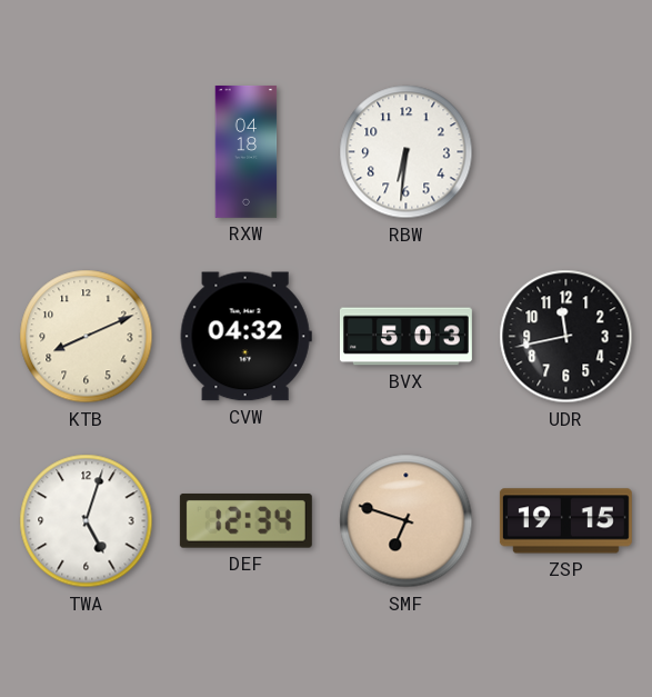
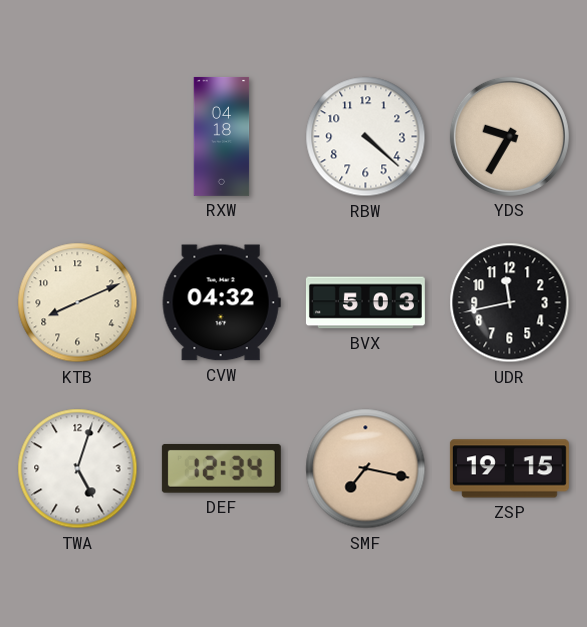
RBW: 6:31 -> 4:22
YDS: none -> 9:35
SMF: 6:48 -> 7:17
